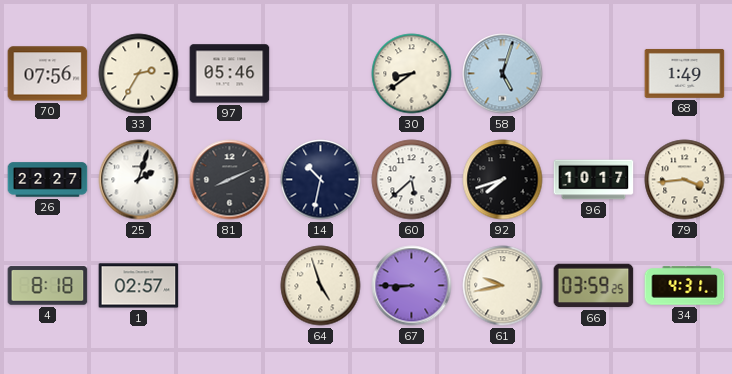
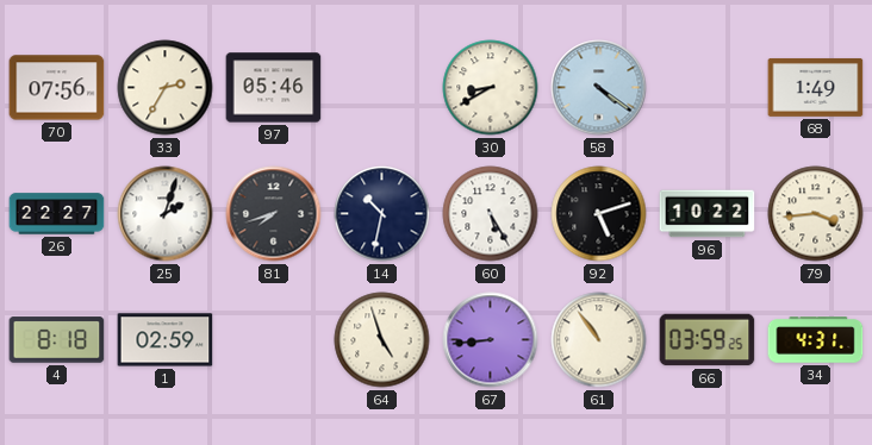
30: 8:39 -> 8:40
58: 5:03 -> 4:21
81: 8:11 -> 7:42
60: 5:38 -> 5:25
92: 7:42 -> 5:12
96: 10:17 -> 10:22
1: 02:57 -> 02:59
67: 8:45 -> 8:44
61: 9:43 -> 10:54
